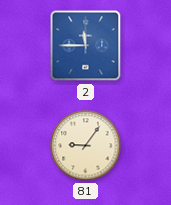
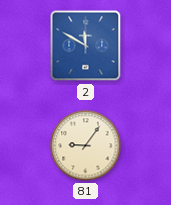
2: 11:45 -> 11:50
